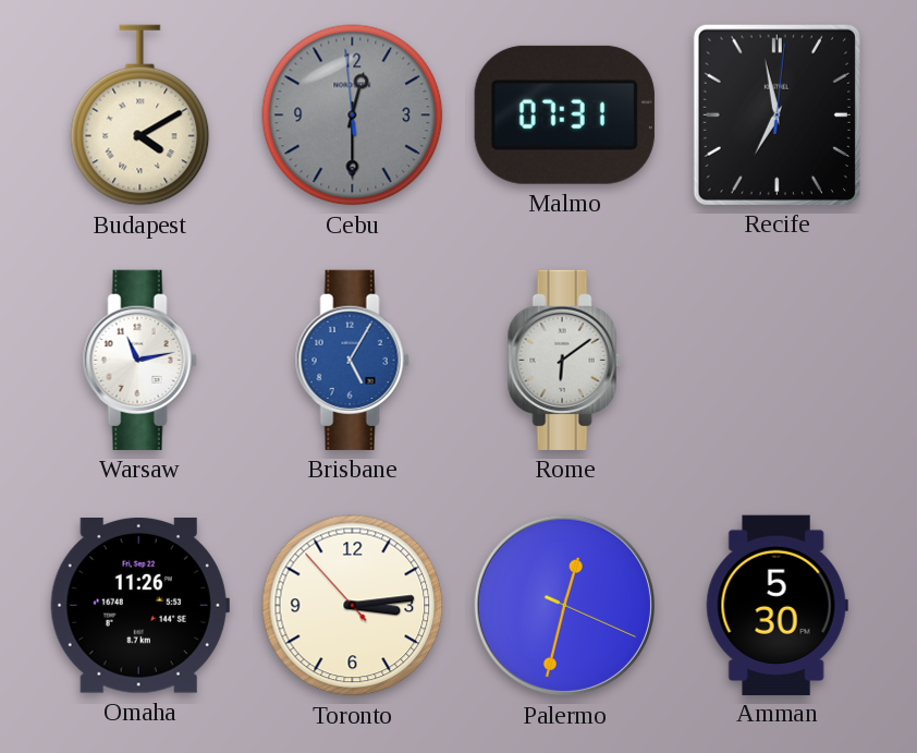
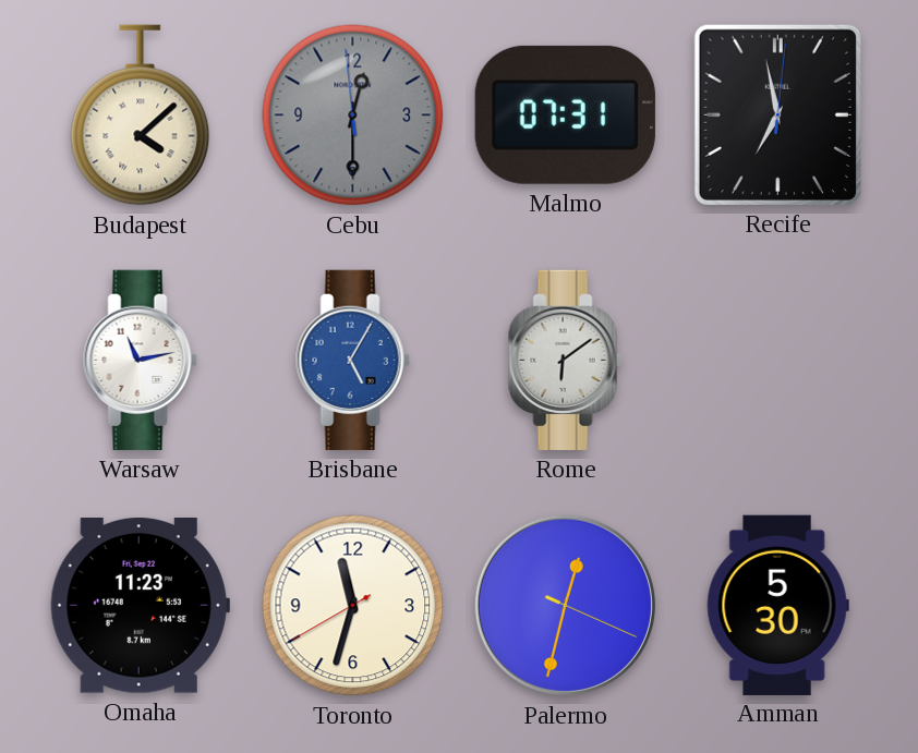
Budapest: 4:10 -> 4:08
Omaha: 11:26 -> 11:23
Toronto: 3:13 -> 11:32
